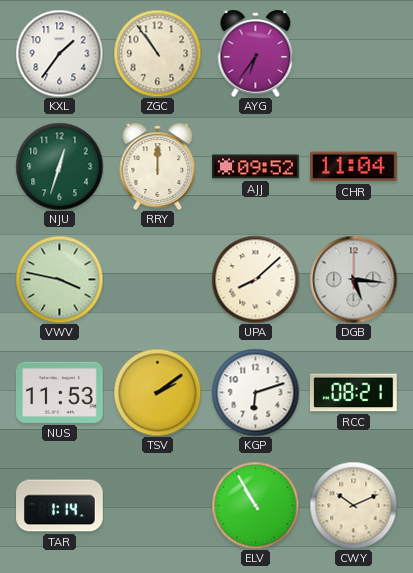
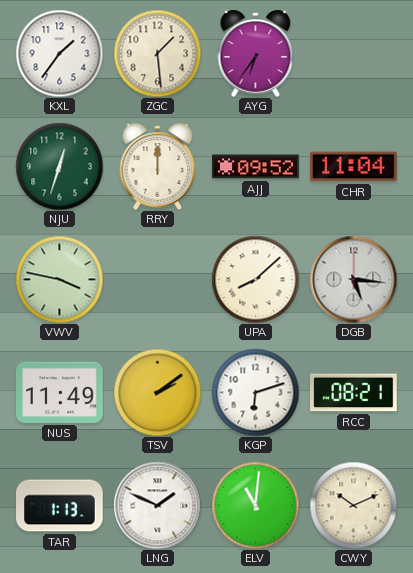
ZGC: 10:54 -> 1:29
NUS: 11:53 -> 11:49
TAR: 1:14 -> 1:13
LNG: none -> 1:49
ELV: 10:55 -> 11:01
